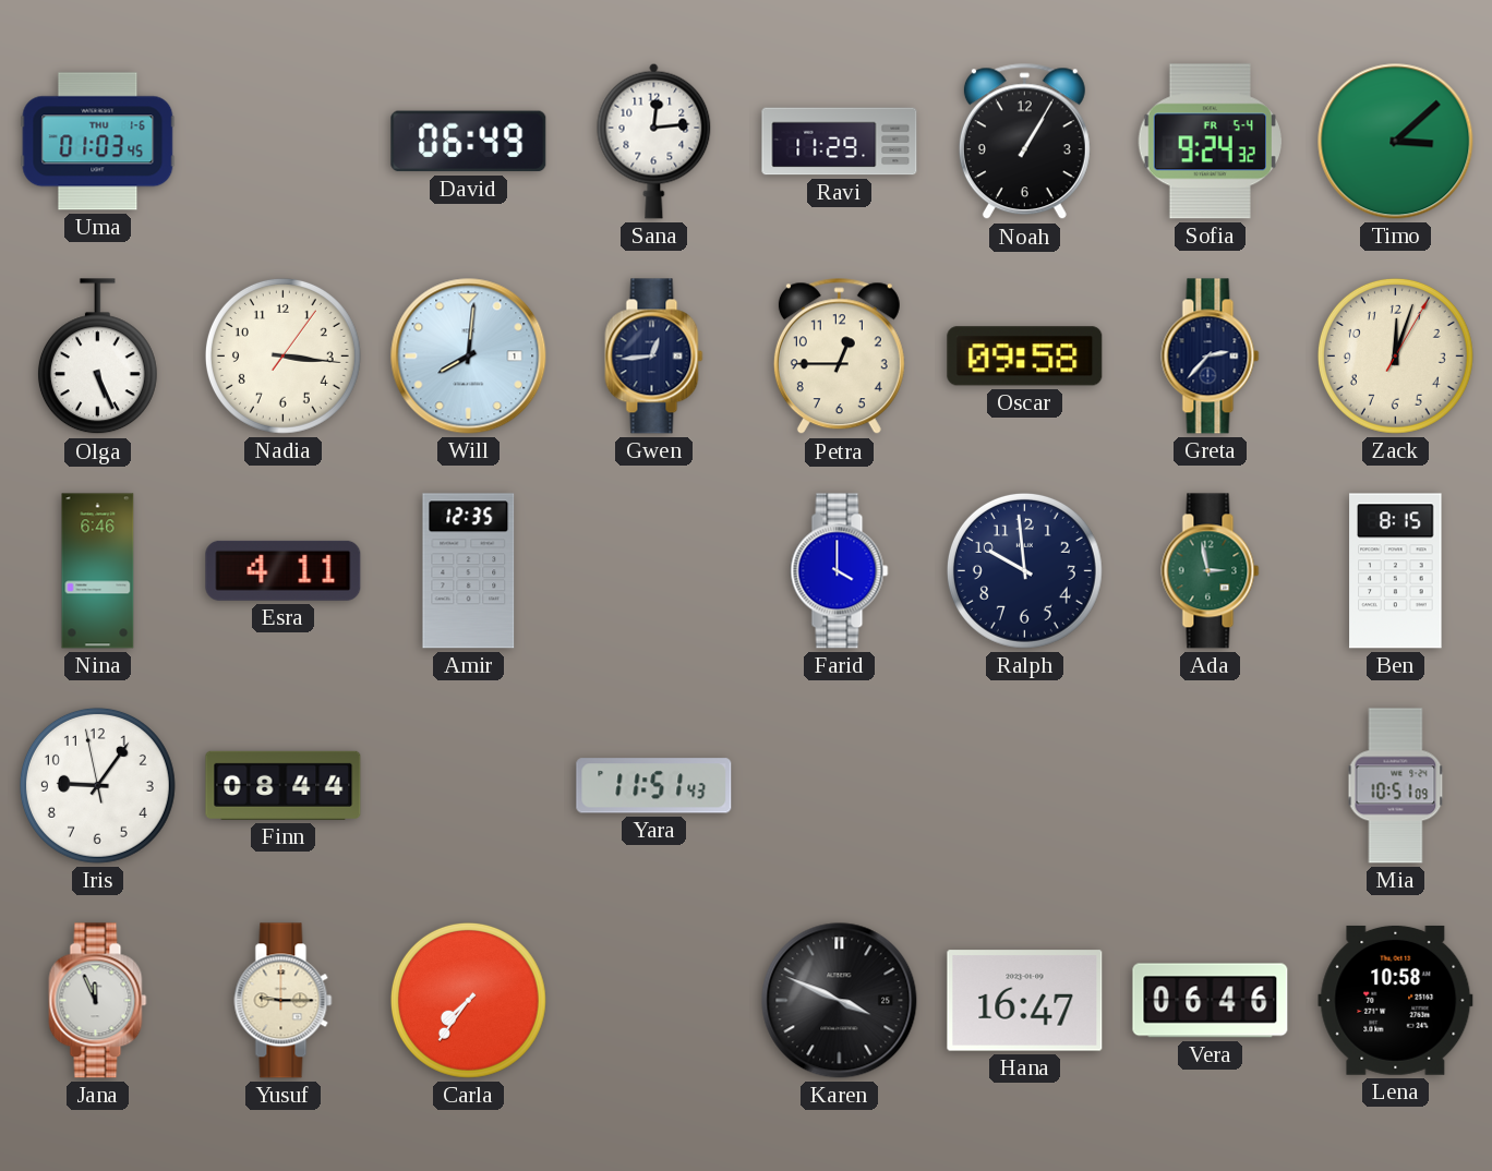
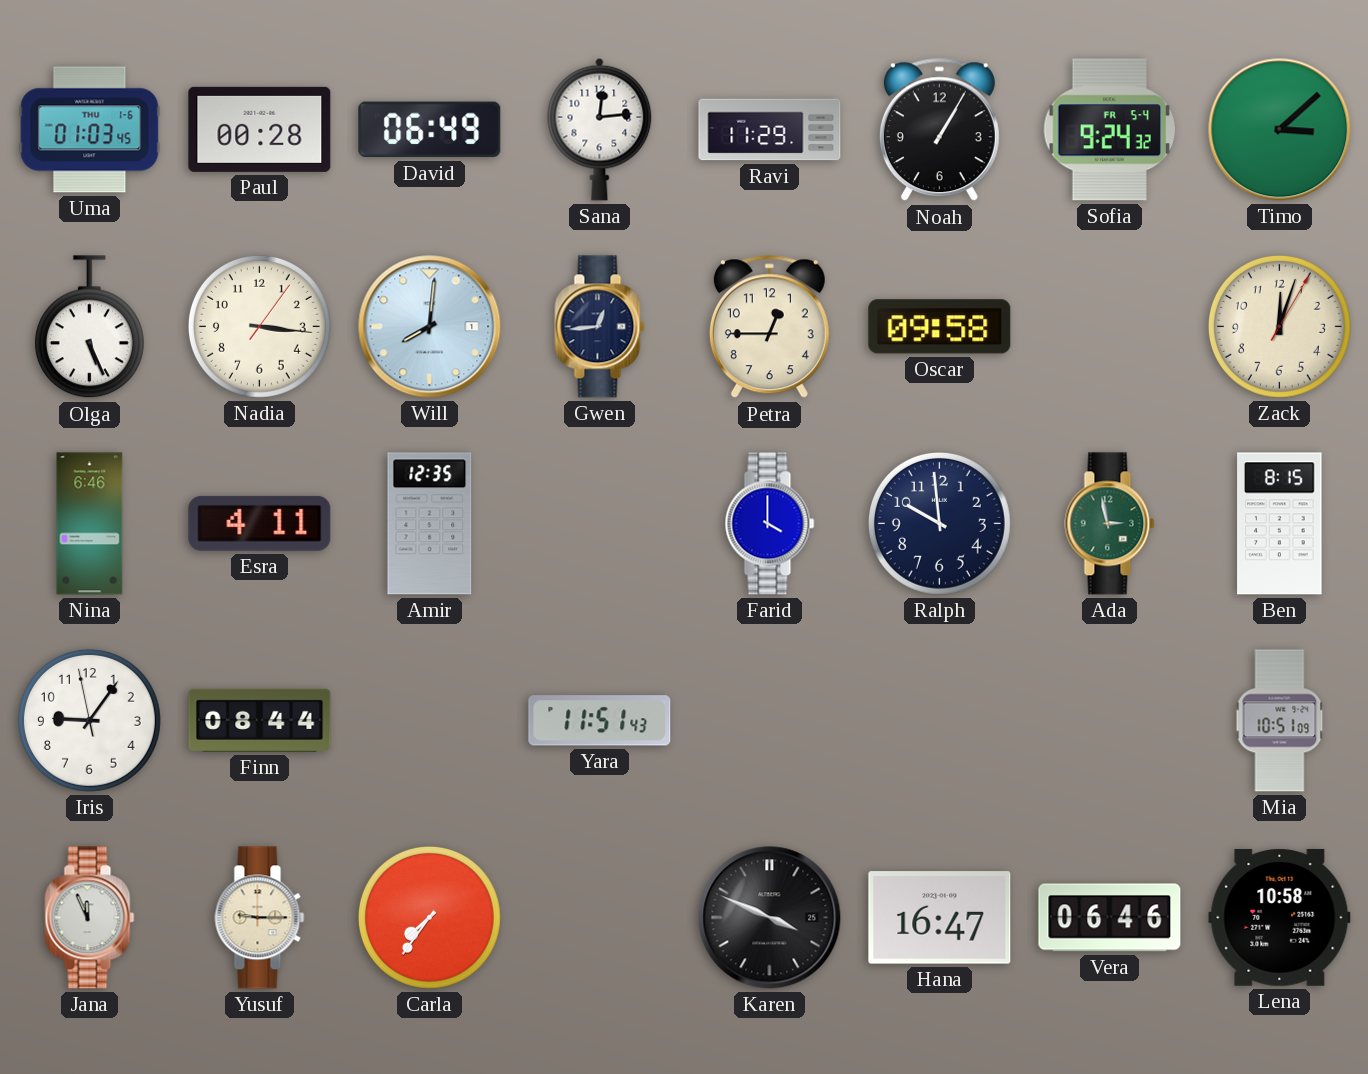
Paul: none -> 00:28
Greta: 2:37 -> none
